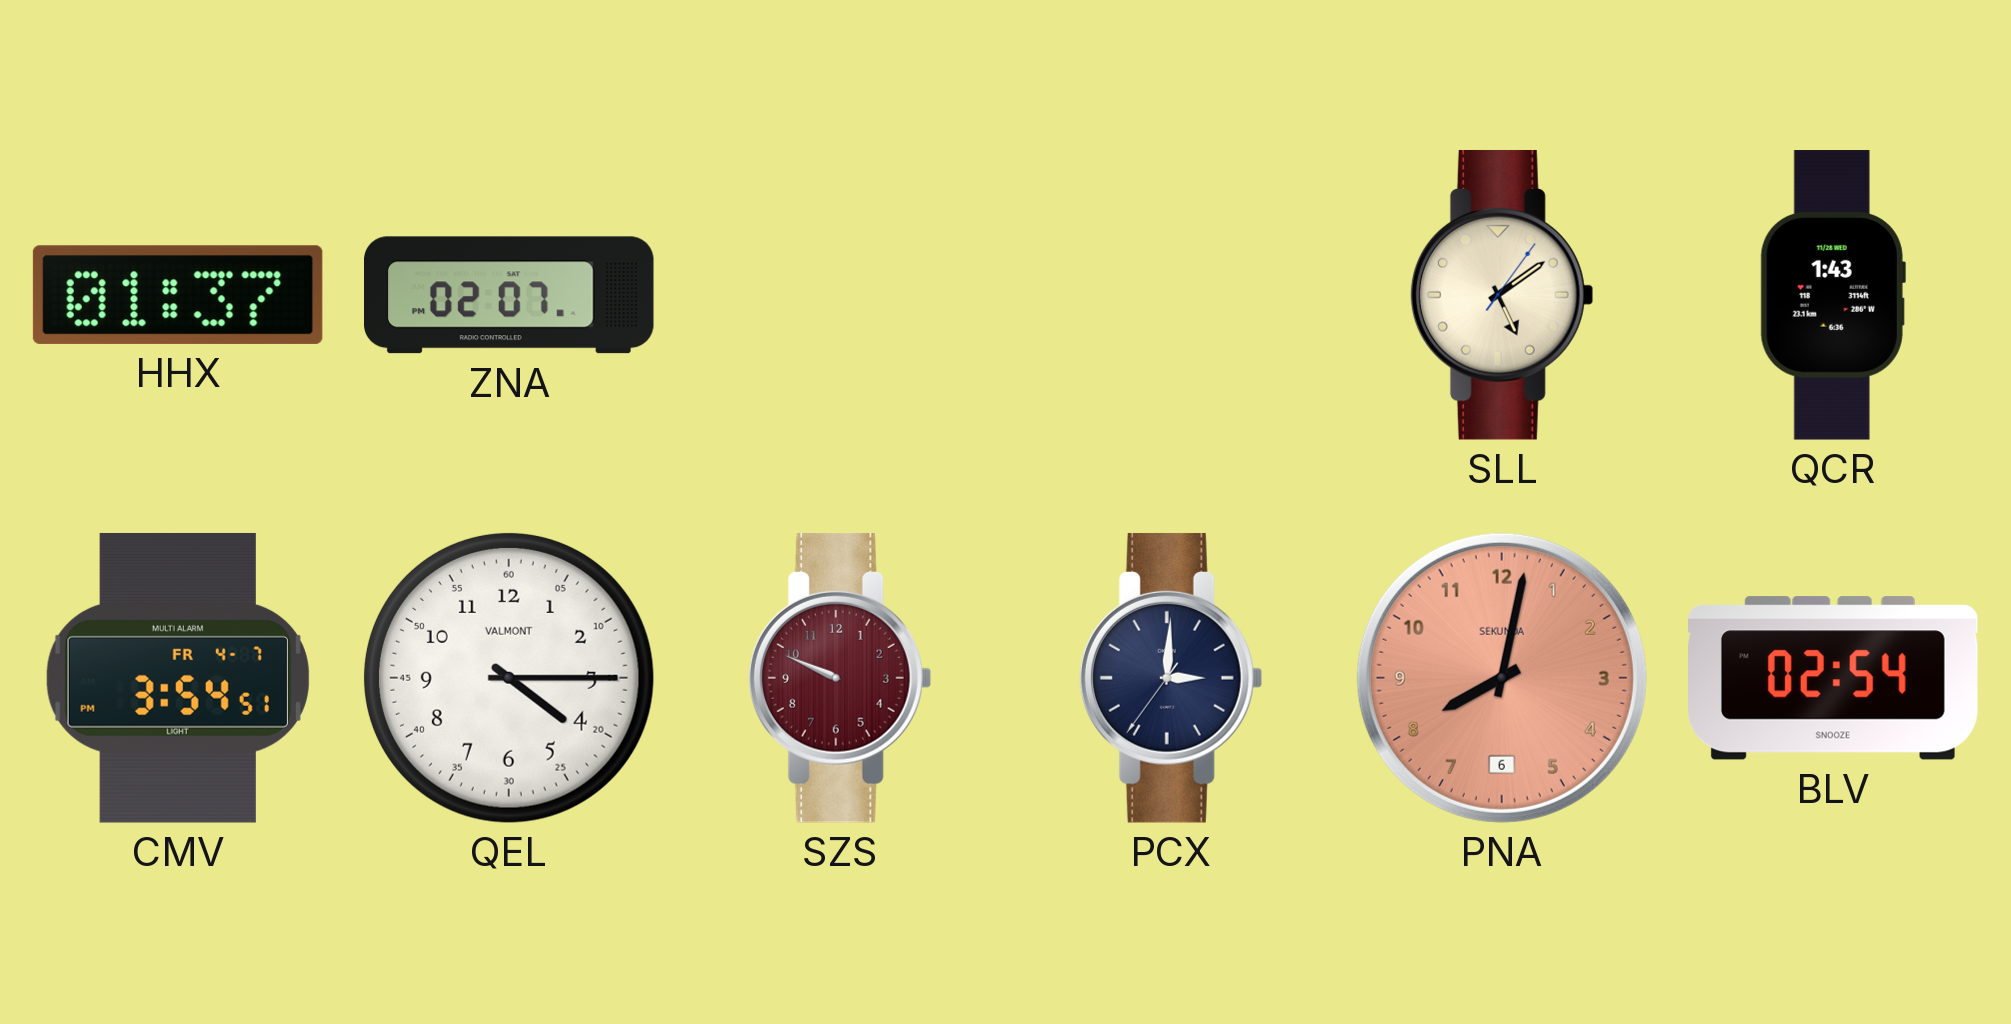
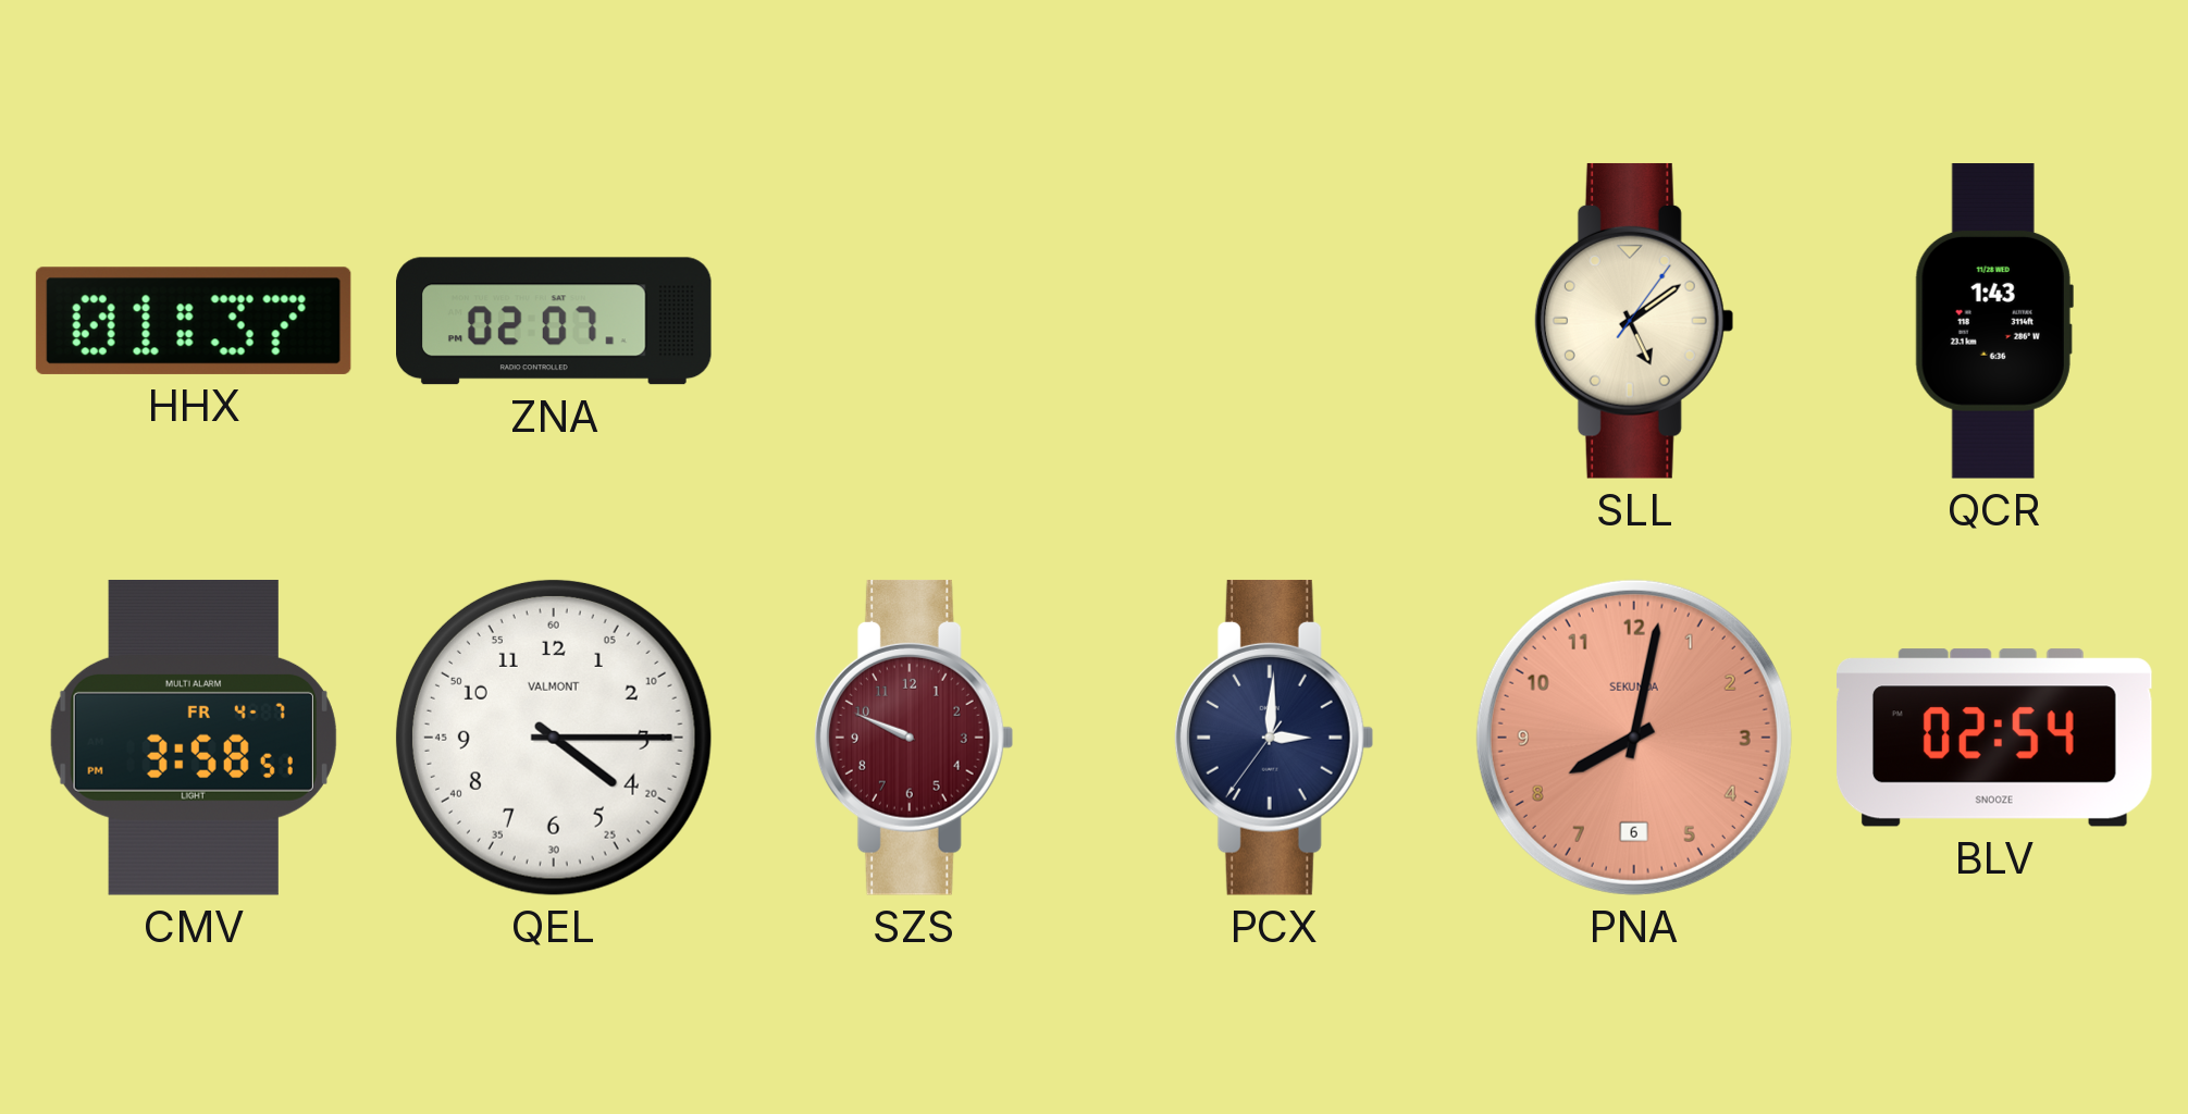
CMV: 3:54 -> 3:58
